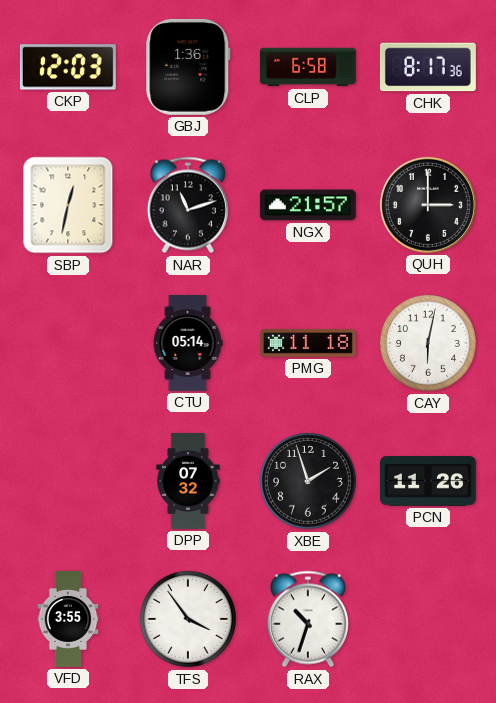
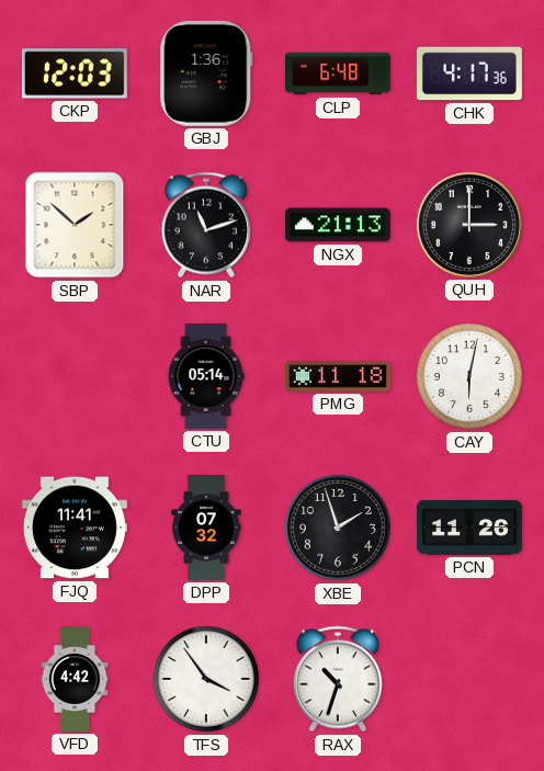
CLP: 6:58 -> 6:48
CHK: 8:17 -> 4:17
SBP: 12:32 -> 1:52
NGX: 21:57 -> 21:13
FJQ: none -> 11:41
VFD: 3:55 -> 4:42
